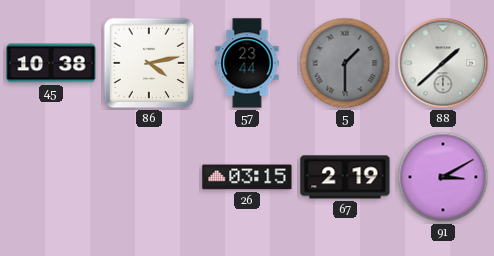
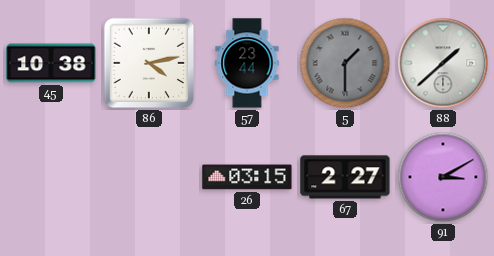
67: 2:19 -> 2:27
